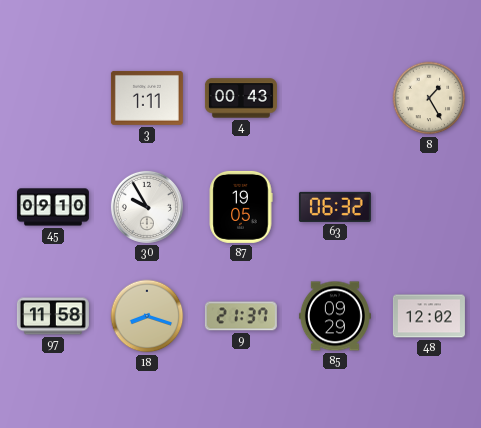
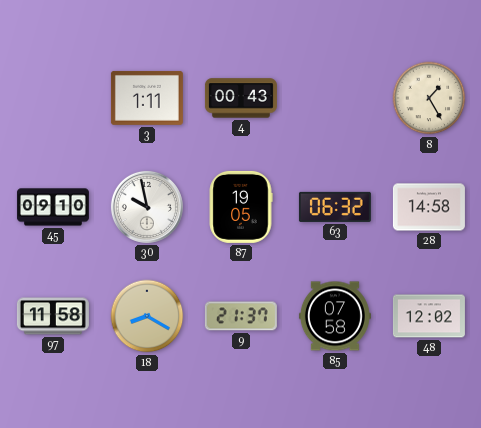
30: 9:55 -> 9:58
28: none -> 14:58
18: 8:18 -> 8:20
85: 09:29 -> 07:58
